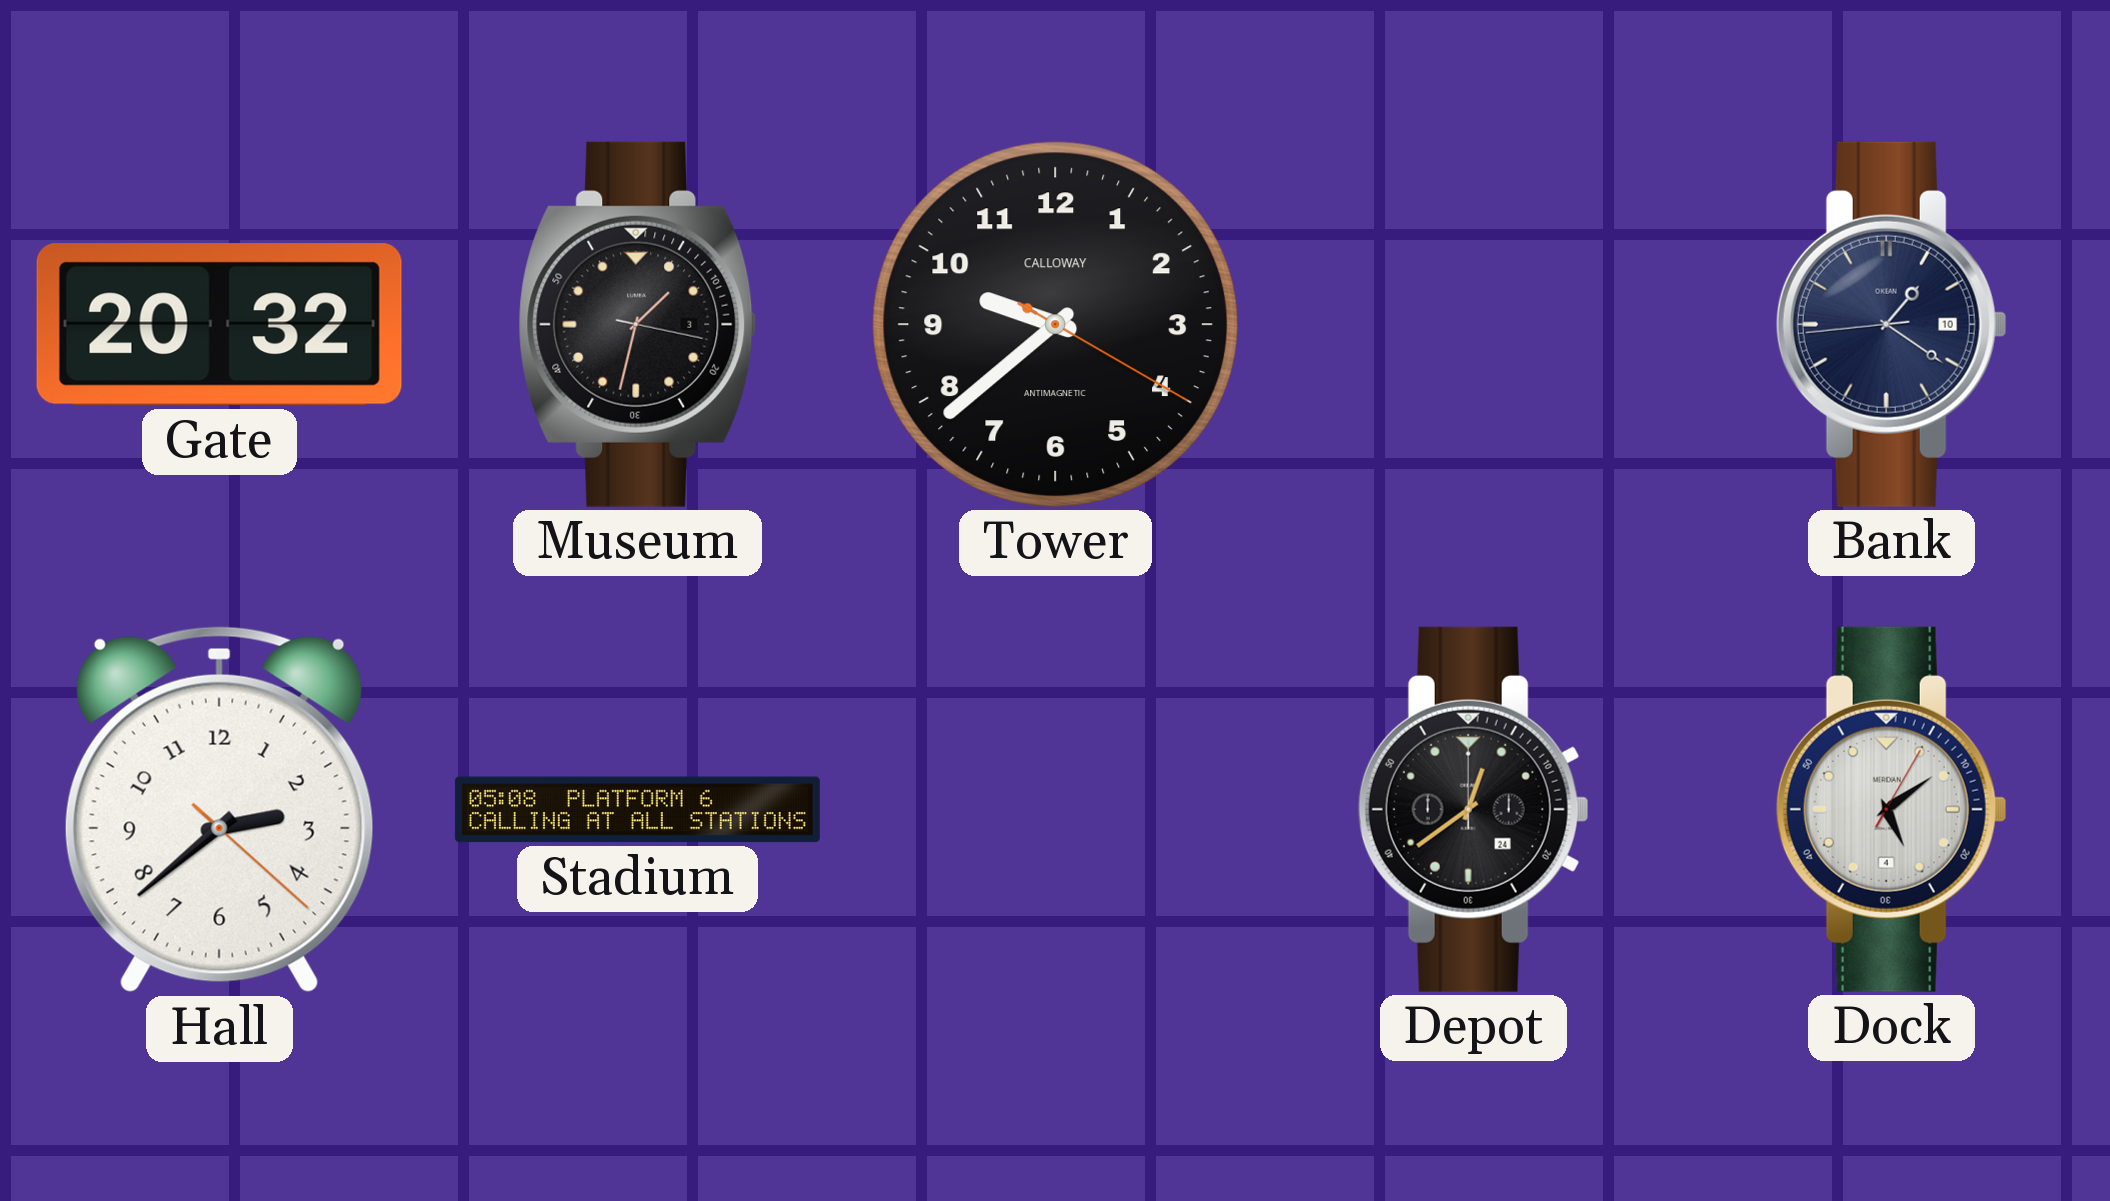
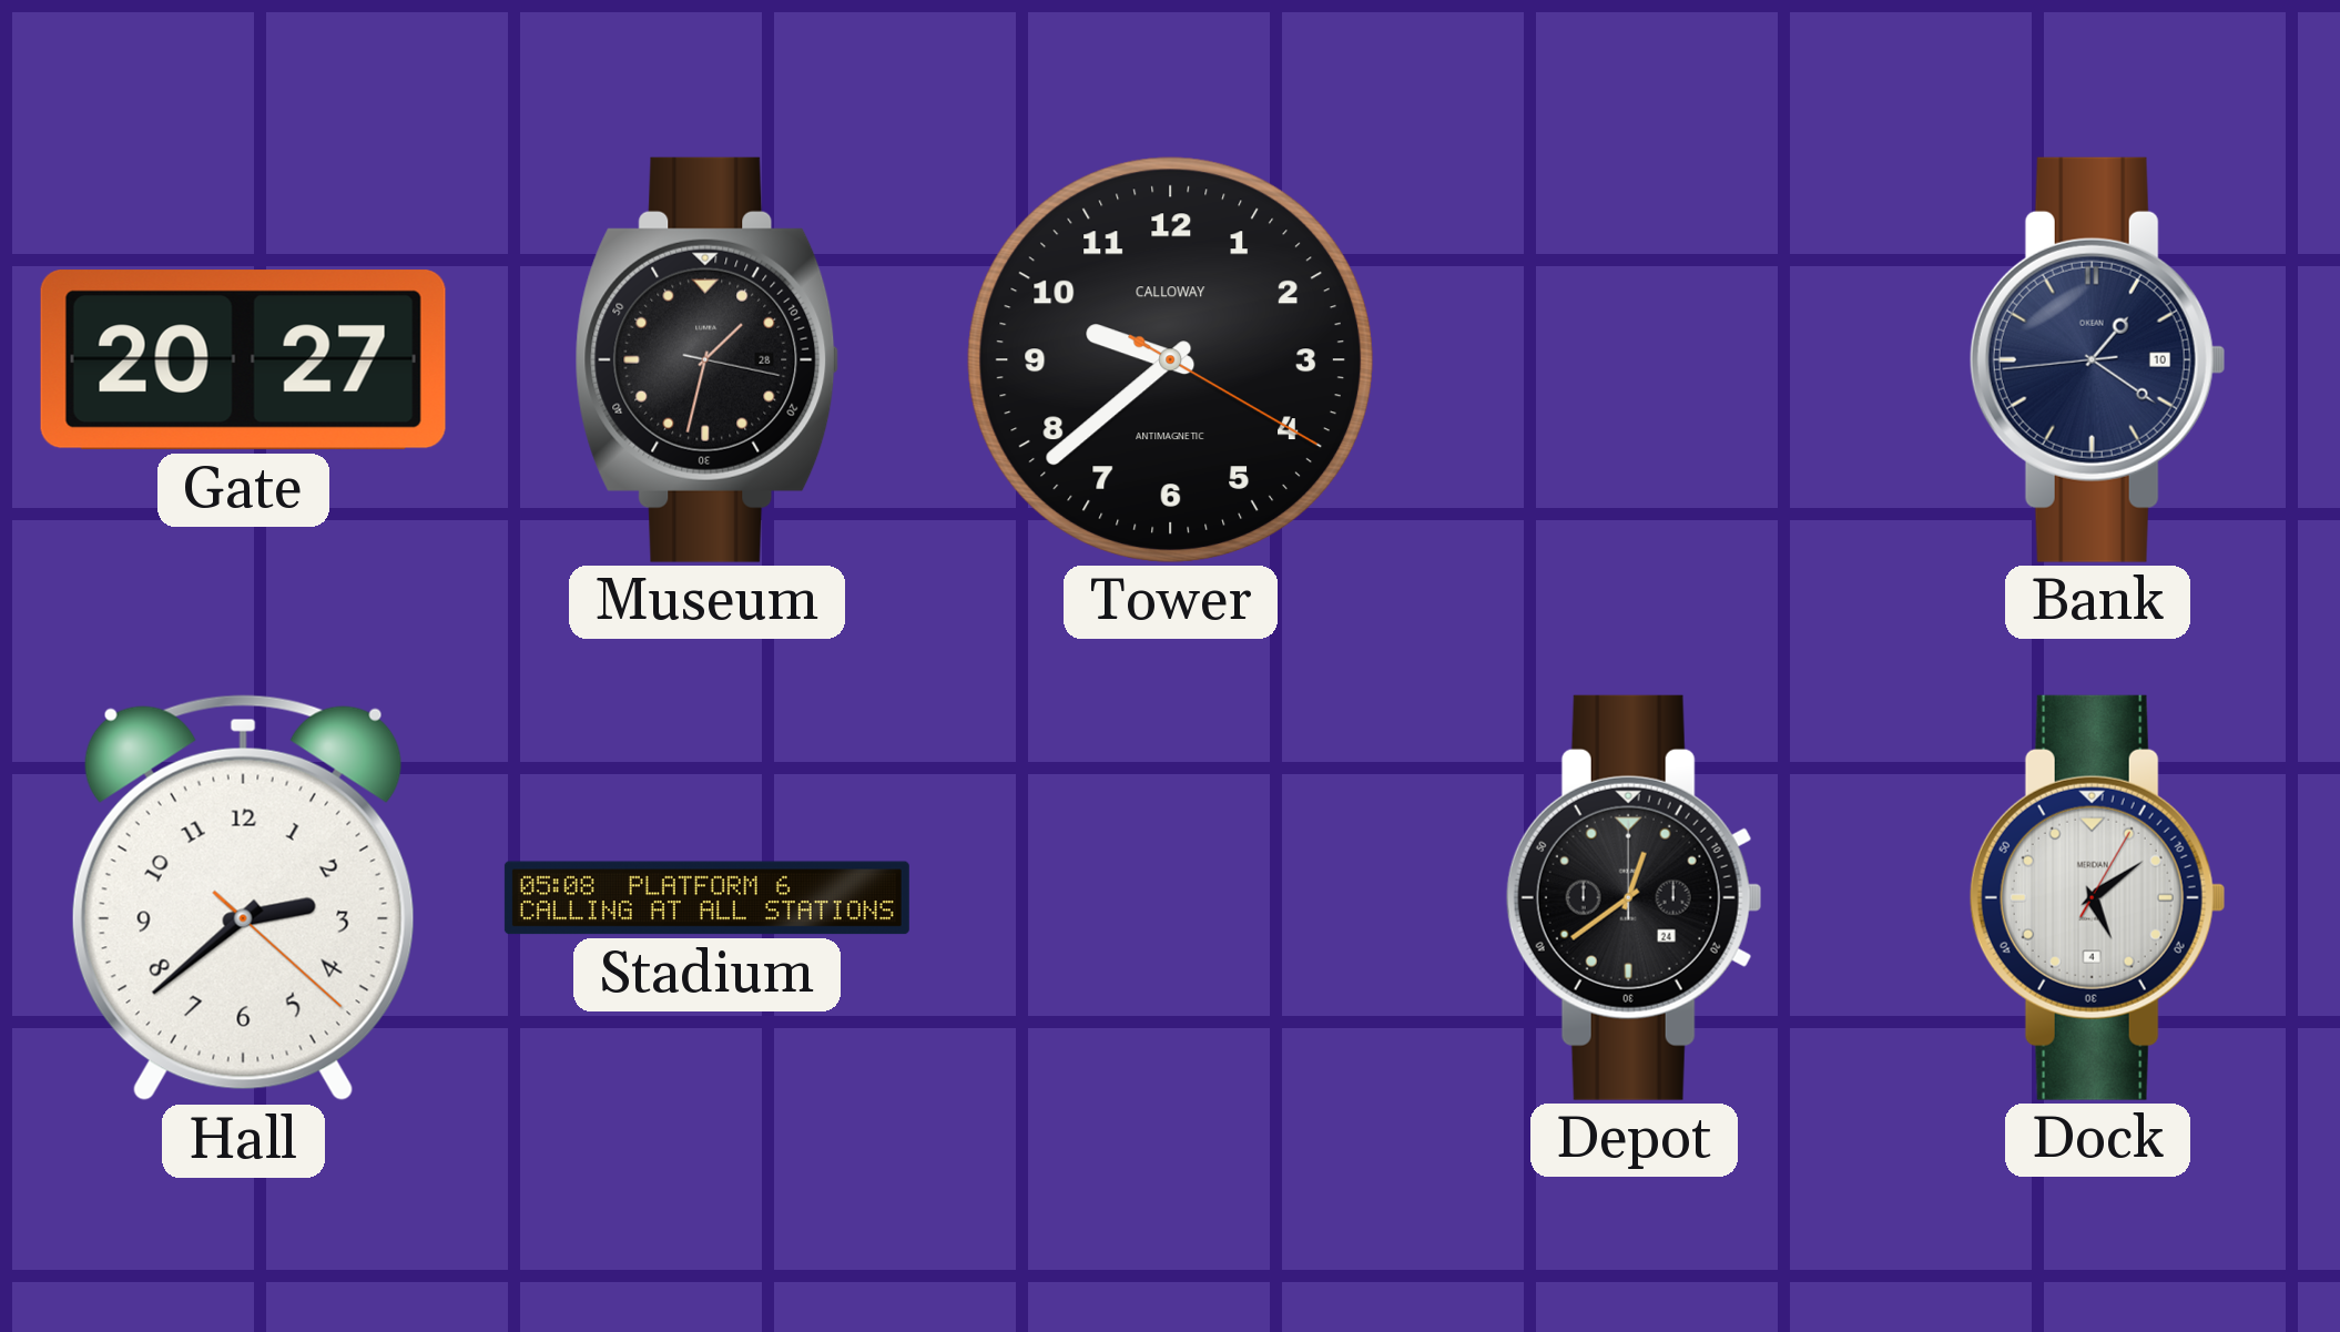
Gate: 20:32 -> 20:27
Museum date: 3 -> 28
